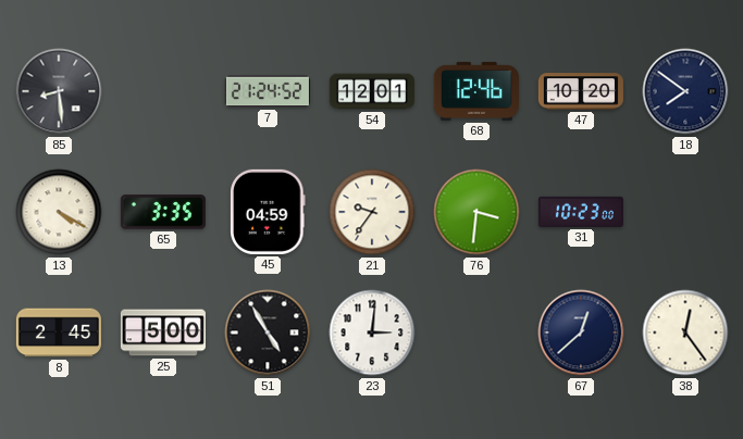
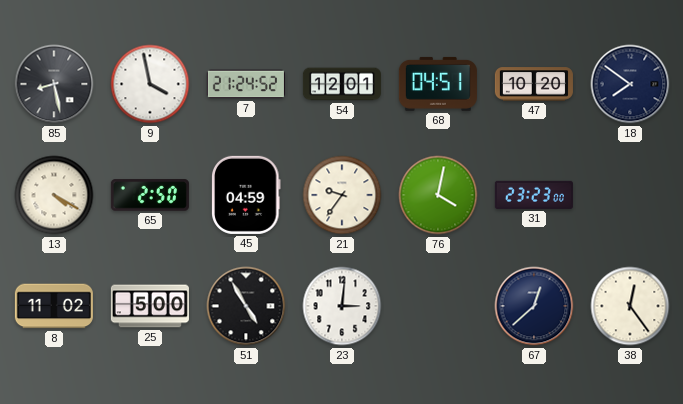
85: 8:29 -> 8:28
9: none -> 3:58
68: 12:46 -> 04:51
65: 3:35 -> 2:50
76: 3:31 -> 4:02
31: 10:23 -> 23:23
8: 2:45 -> 11:02
